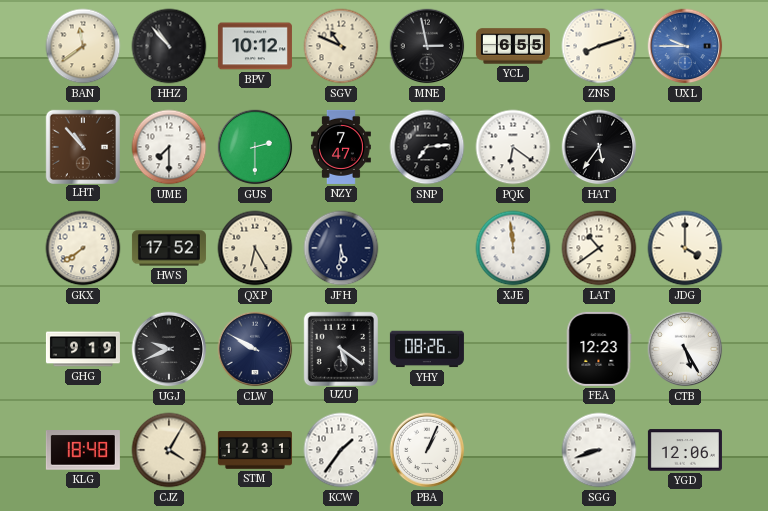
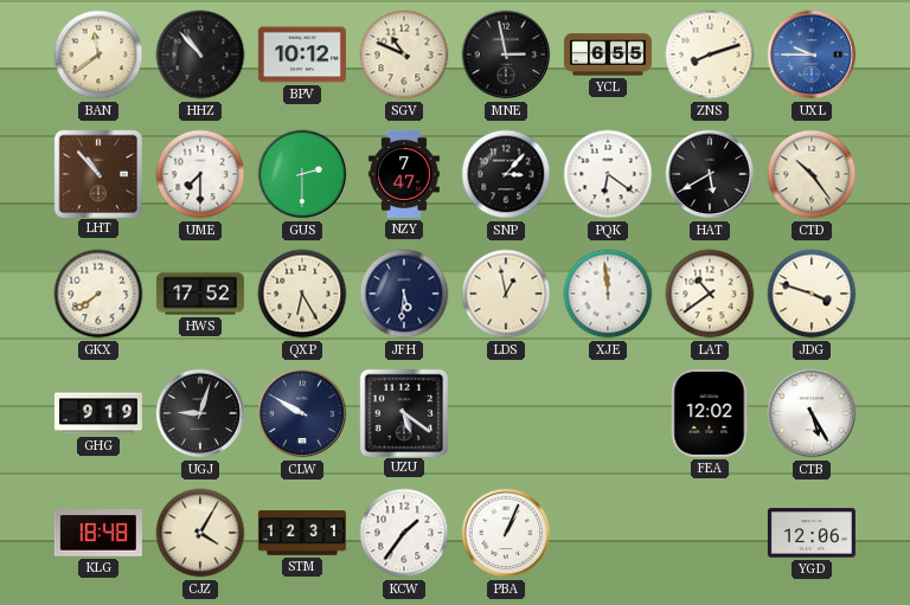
SNP: 7:14 -> 3:07
HAT: 5:36 -> 5:40
CTD: none -> 10:24
LDS: none -> 12:58
JDG: 4:00 -> 3:48
UGJ: 9:41 -> 9:03
YHY: 08:26 -> none
FEA: 12:23 -> 12:02
SGG: 8:42 -> none
